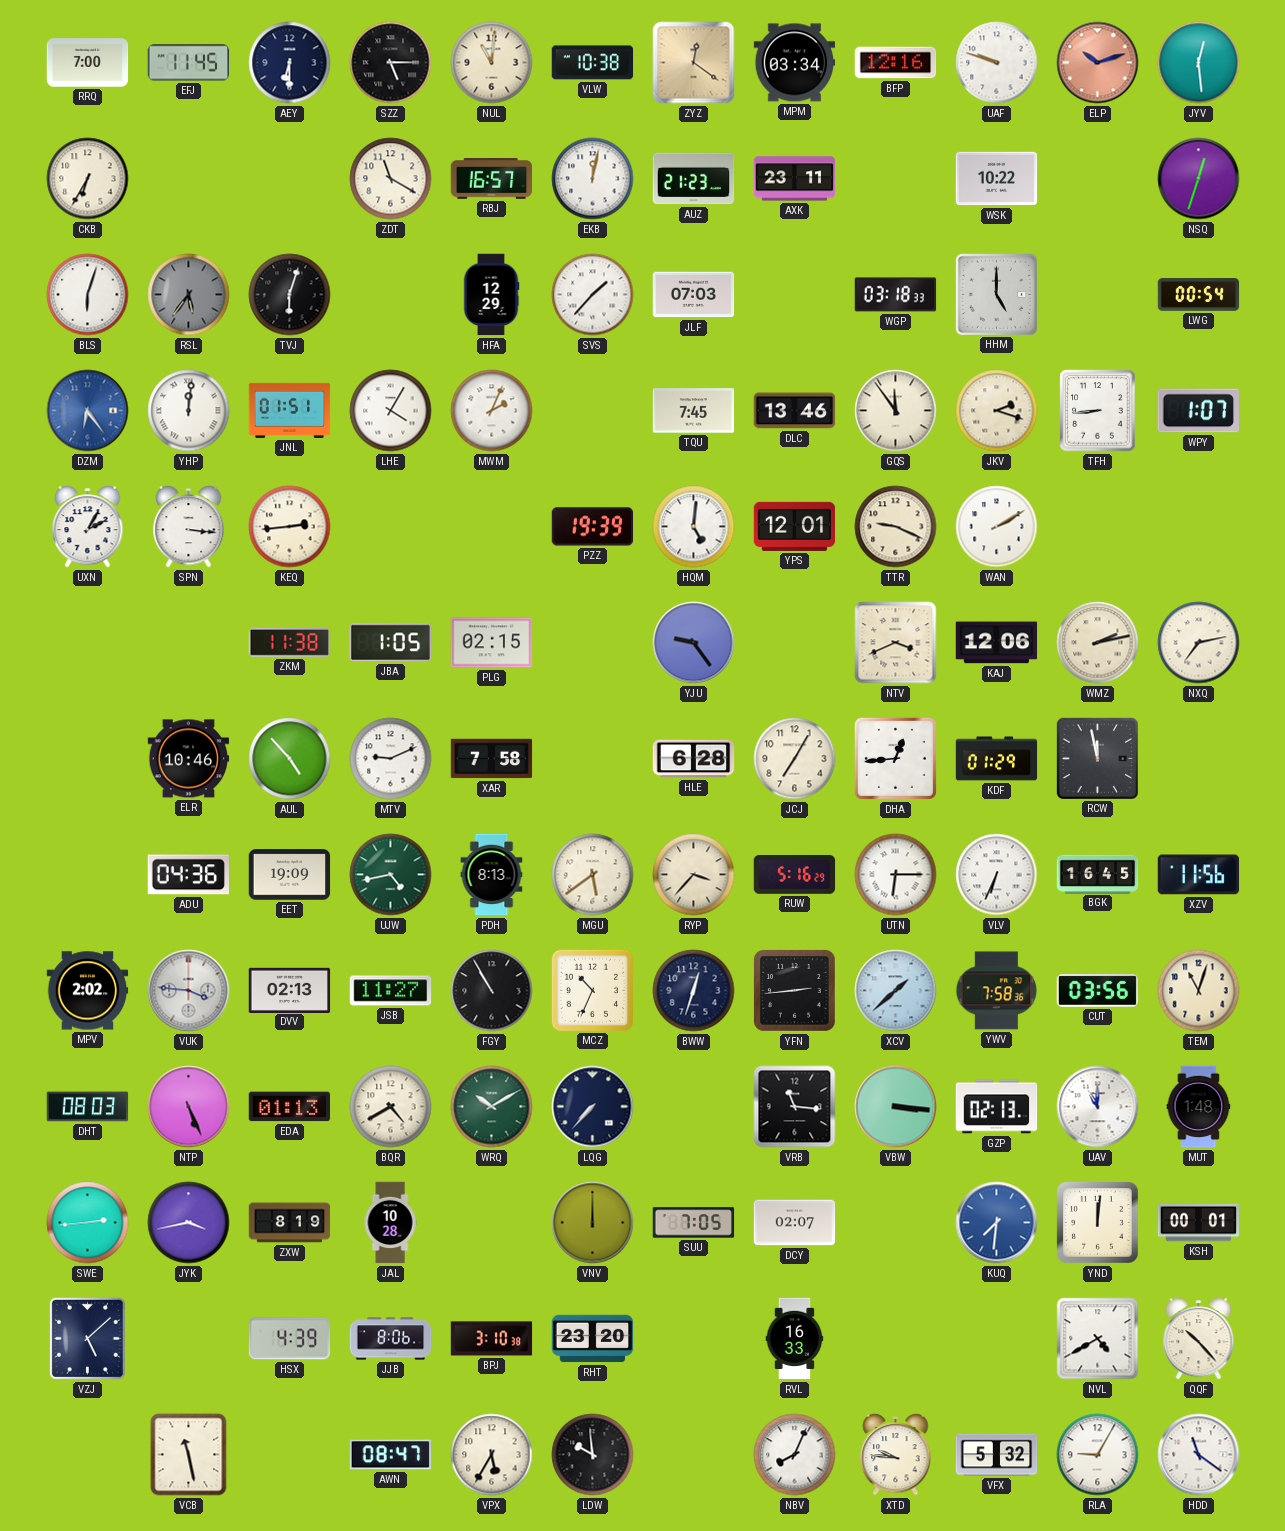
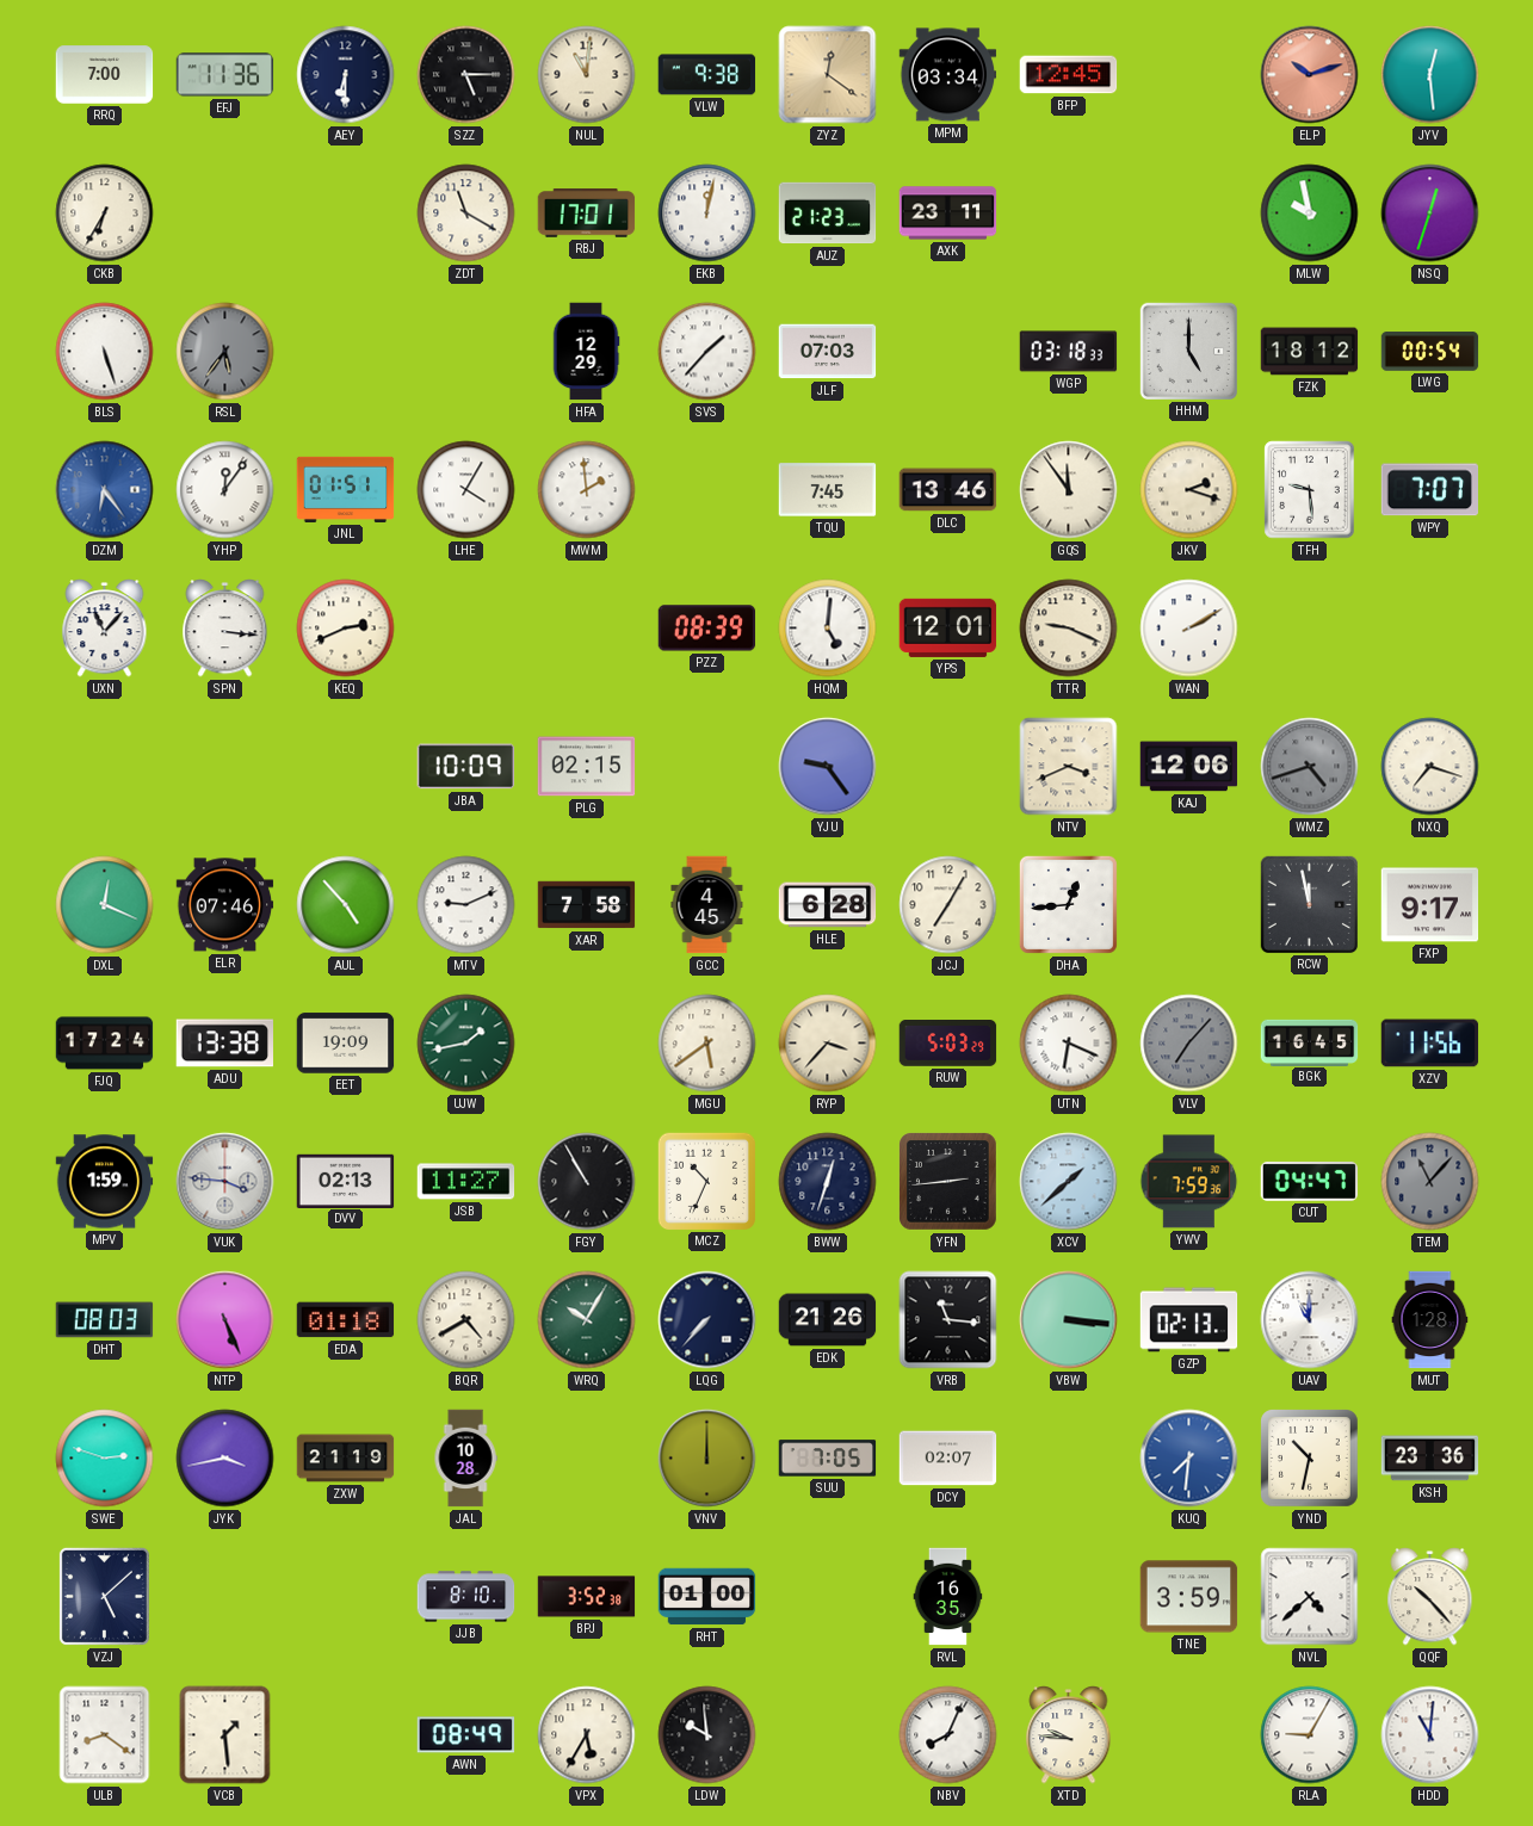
EFJ: 11:45 -> 11:36
VLW: 10:38 -> 9:38
BFP: 12:16 -> 12:45
UAF: 9:48 -> none
RBJ: 16:57 -> 17:01
WSK: 10:22 -> none
MLW: none -> 9:58
BLS: 6:03 -> 5:27
TVJ: 6:03 -> none
FZK: none -> 18:12
YHP: 12:01 -> 12:06
MWM: 2:04 -> 1:59
TFH: 8:44 -> 9:29
WPY: 1:07 -> 7:07
UXN: 2:05 -> 11:07
KEQ: 2:44 -> 2:41
PZZ: 19:39 -> 08:39
ZKM: 11:38 -> none
JBA: 1:05 -> 10:09
WMZ: 2:13 -> 4:42
WMZ dial: cream -> grey
NXQ: 7:13 -> 7:18
DXL: none -> 12:19
ELR: 10:46 -> 07:46
GCC: none -> 4:45
KDF: 01:29 -> none
FXP: none -> 9:17
FJQ: none -> 17:24
ADU: 04:36 -> 13:38
UJW: 4:43 -> 1:43
PDH: 8:13 -> none
RUW: 5:16 -> 5:03
UTN: 6:15 -> 6:19
VLV: 6:34 -> 7:07
VLV dial: white -> grey
MPV: 2:02 -> 1:59
YWV: 7:58 -> 7:59
CUT: 03:56 -> 04:47
TEM: 11:03 -> 11:07
TEM dial: cream -> grey
EDA: 01:13 -> 01:18
WRQ: 10:10 -> 10:05
EDK: none -> 21:26
MUT: 1:48 -> 1:28
SWE: 2:44 -> 2:48
ZXW: 8:19 -> 21:19
YND: 12:01 -> 10:32
KSH: 00:01 -> 23:36
HSX: 4:39 -> none
JJB: 8:06 -> 8:10
BPJ: 3:10 -> 3:52
RHT: 23:20 -> 01:00
RVL: 16:33 -> 16:35
TNE: none -> 3:59
NVL: 4:40 -> 4:38
ULB: none -> 8:21
VCB: 11:28 -> 1:29
AWN: 08:47 -> 08:49
VFX: 5:32 -> none
HDD: 11:21 -> 11:01
